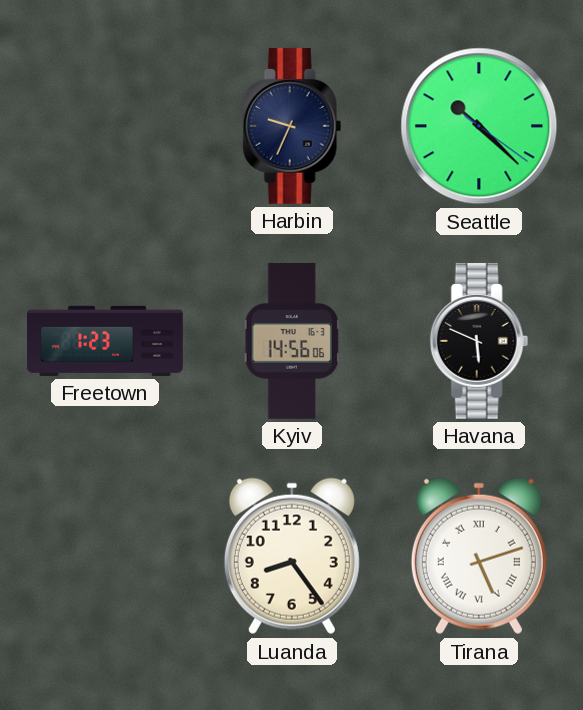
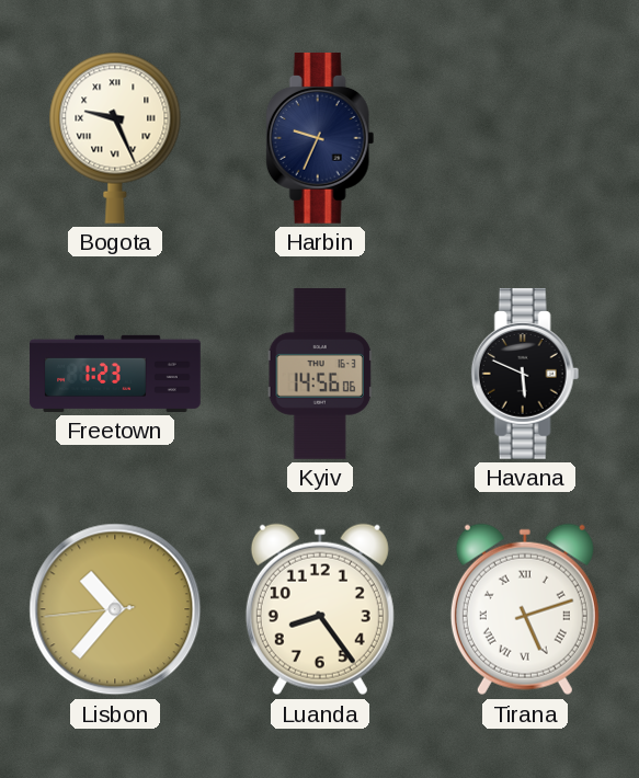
Bogota: none -> 9:26
Seattle: 10:22 -> none
Lisbon: none -> 10:36
